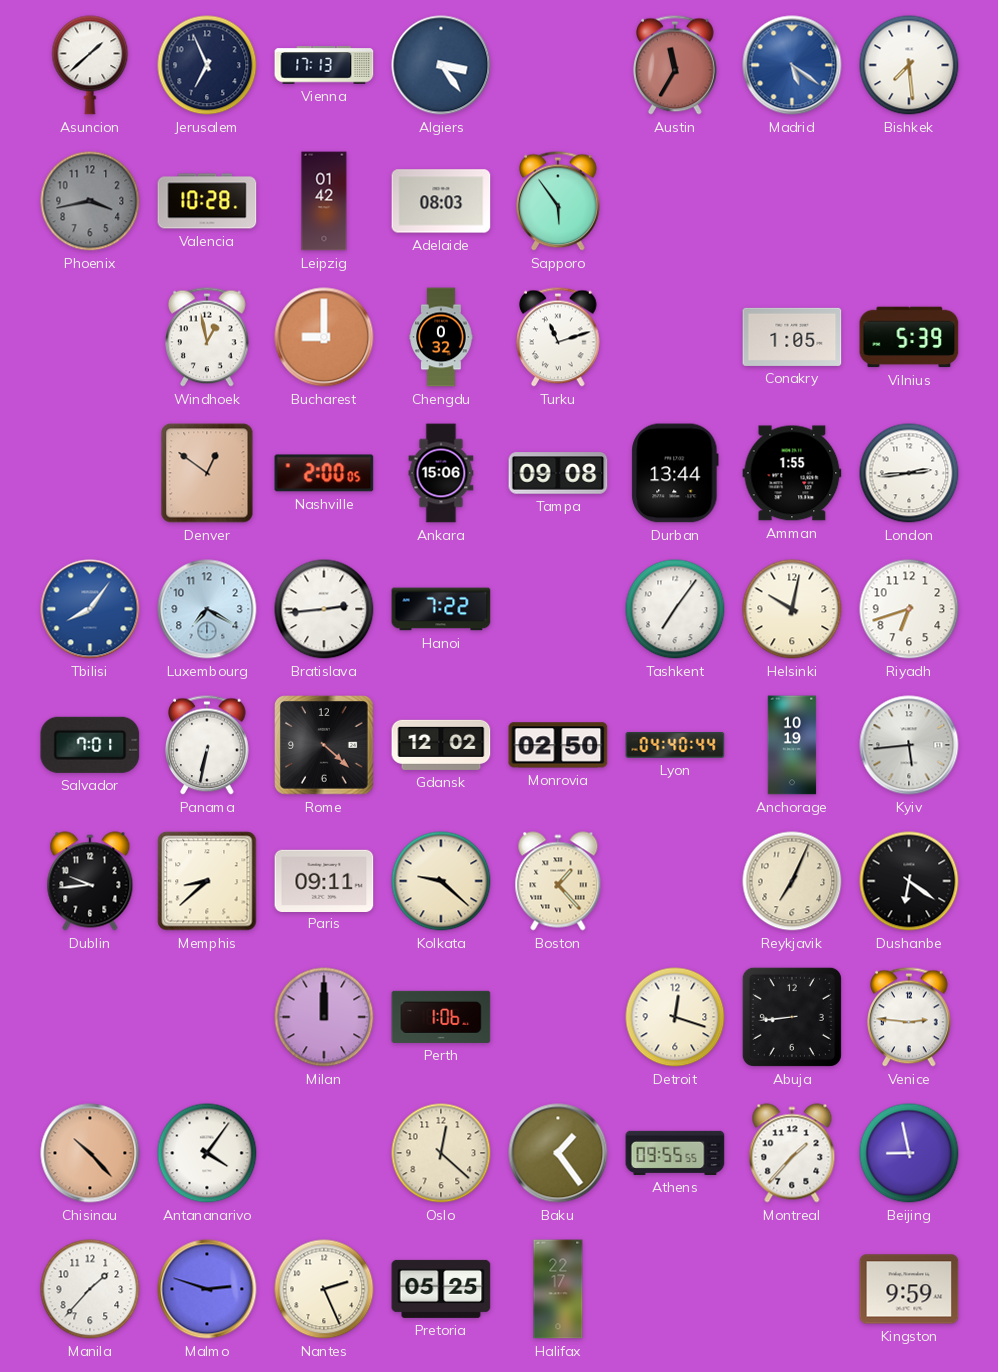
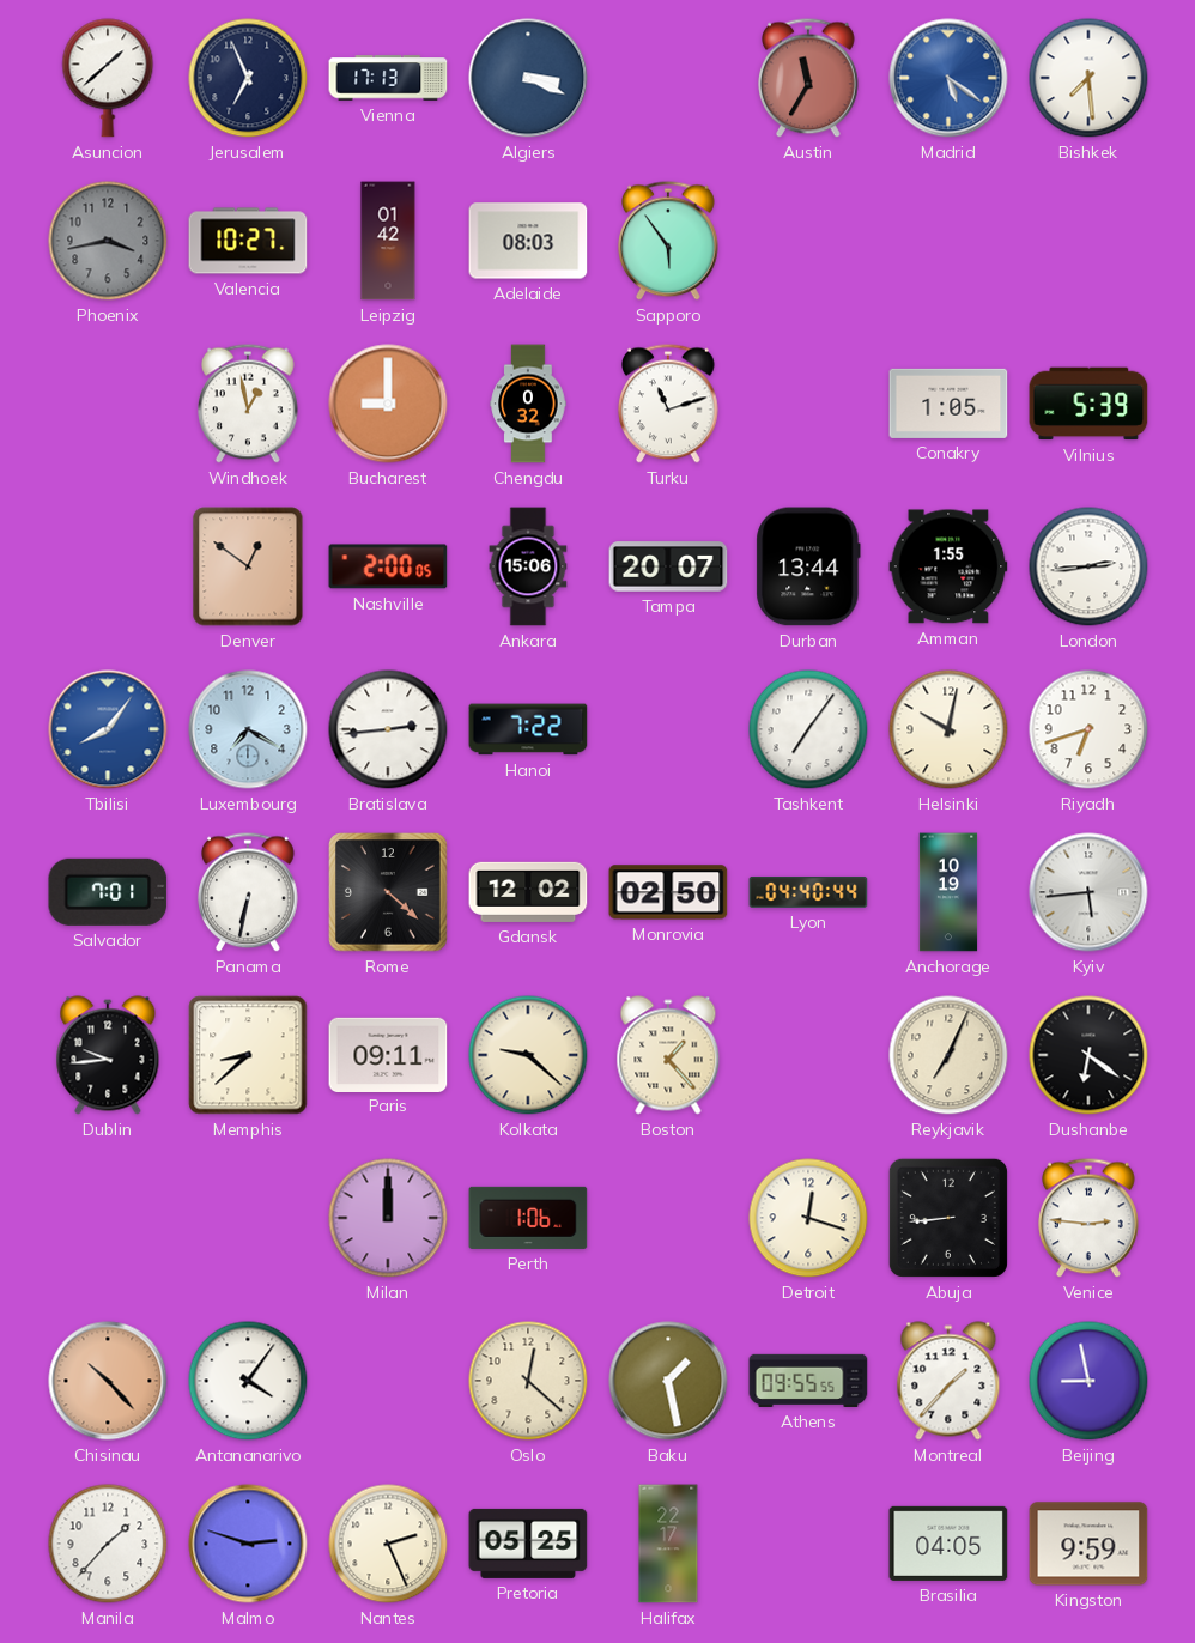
Algiers: 3:24 -> 3:19
Valencia: 10:28 -> 10:27
Tampa: 09:08 -> 20:07
Baku: 1:24 -> 1:28
Brasilia: none -> 04:05
